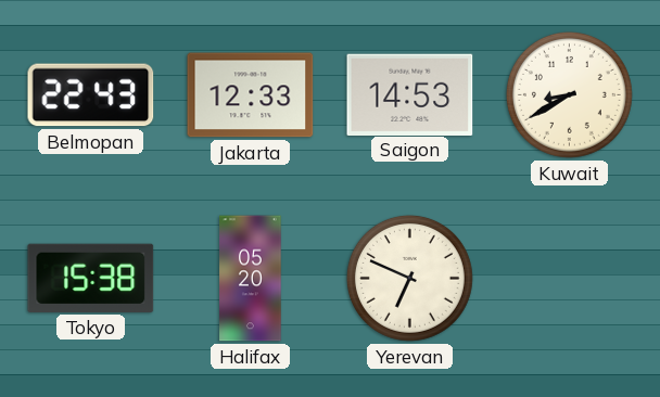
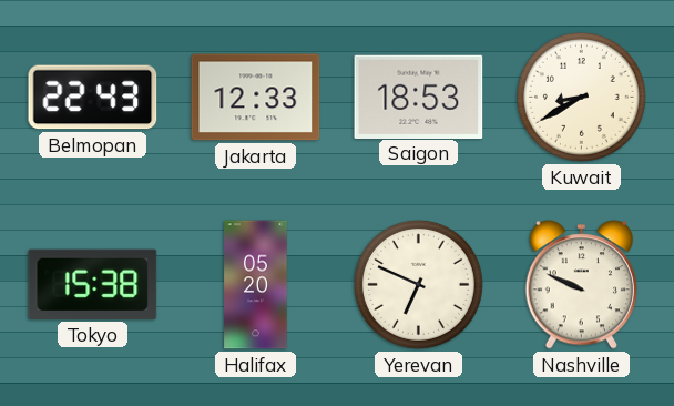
Saigon: 14:53 -> 18:53
Nashville: none -> 9:49
